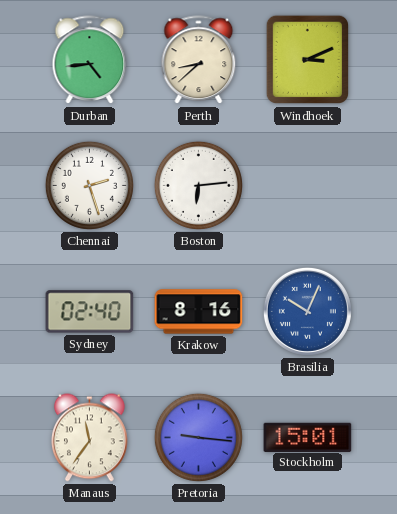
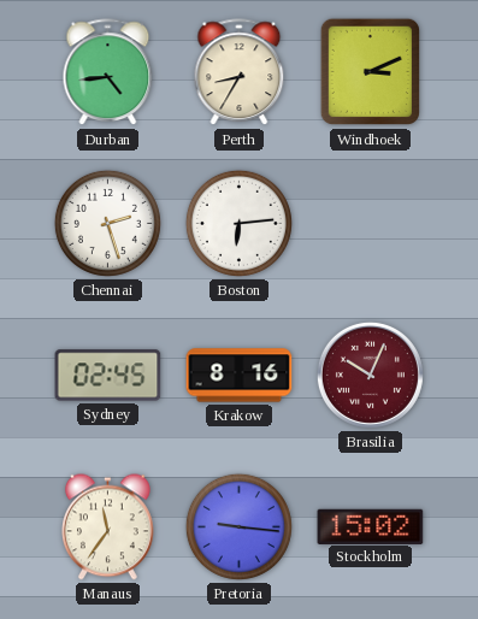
Perth: 8:38 -> 8:35
Sydney: 02:40 -> 02:45
Brasilia dial: blue -> burgundy
Stockholm: 15:01 -> 15:02
